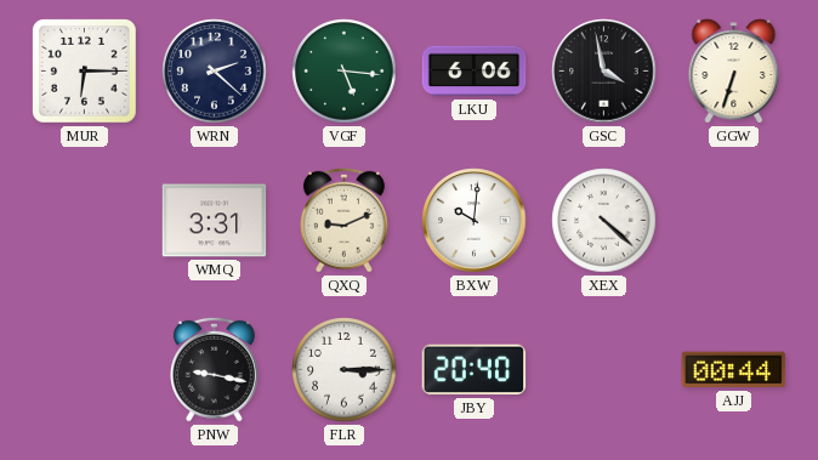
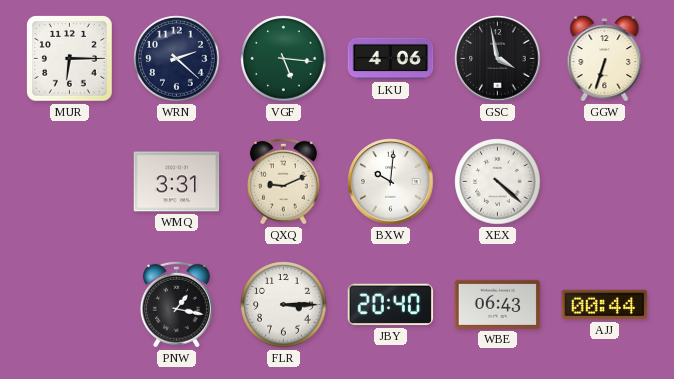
LKU: 6:06 -> 4:06
PNW: 9:17 -> 1:17
WBE: none -> 06:43
